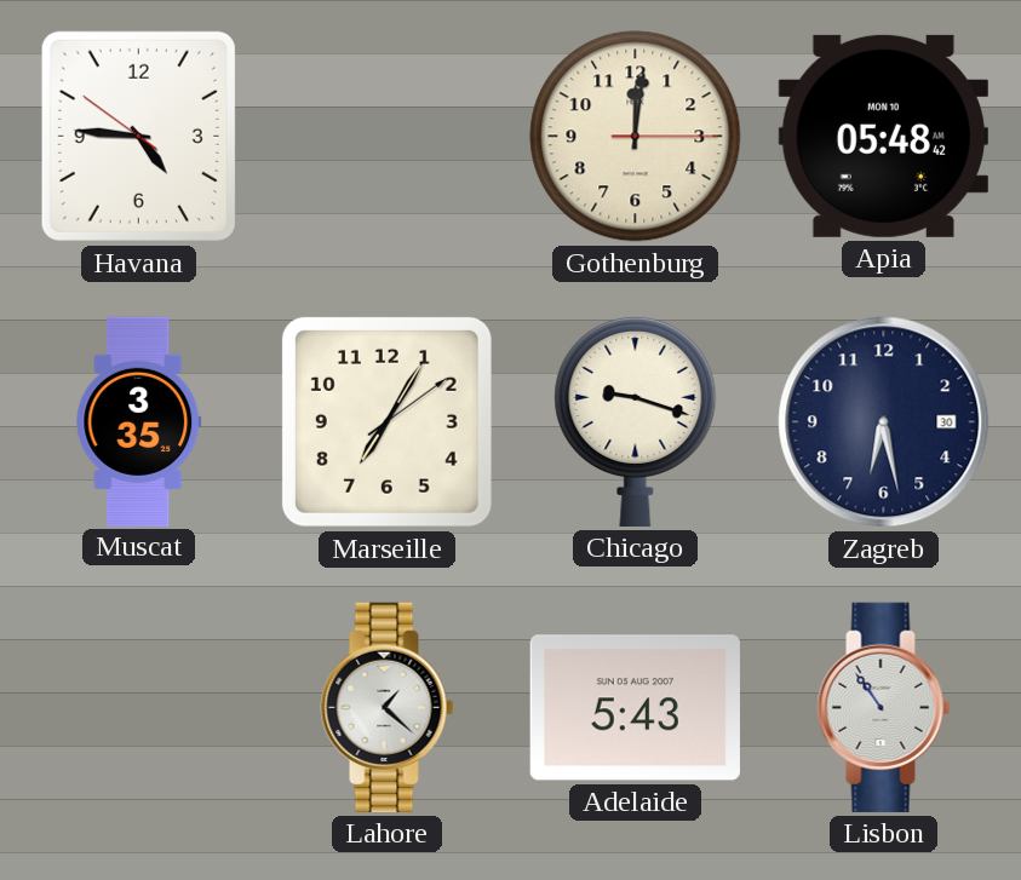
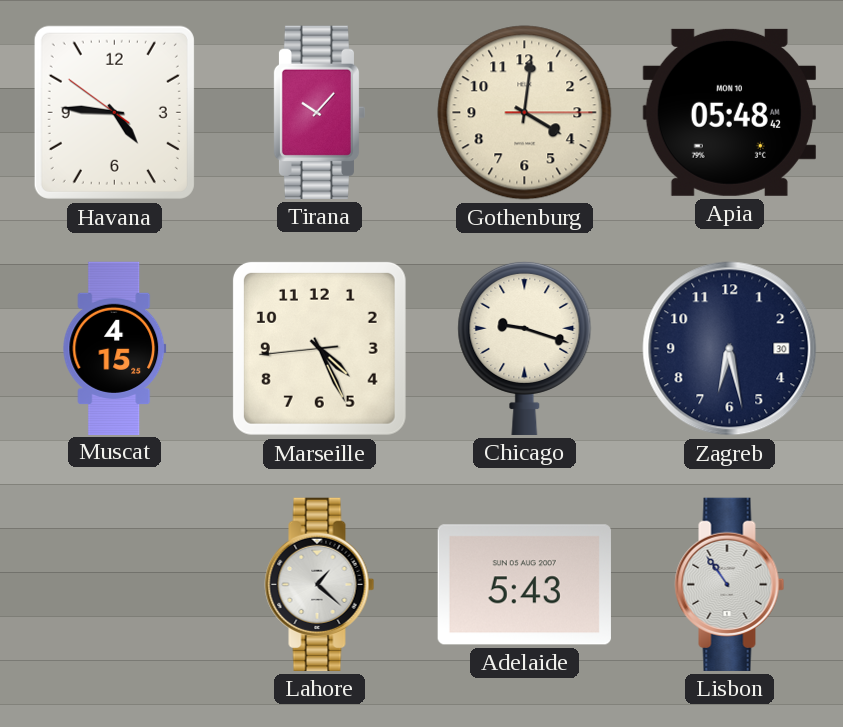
Tirana: none -> 10:07
Gothenburg: 12:01 -> 4:01
Muscat: 3:35 -> 4:15
Marseille: 7:05 -> 4:25
